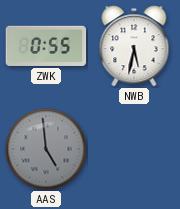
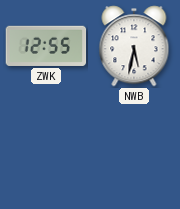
ZWK: 0:55 -> 12:55
AAS: 4:59 -> none
